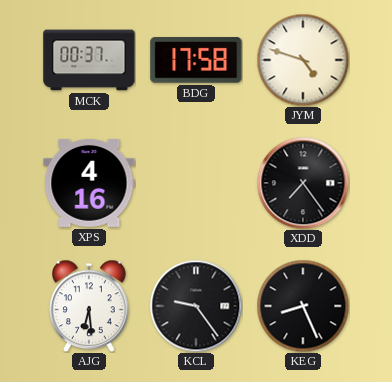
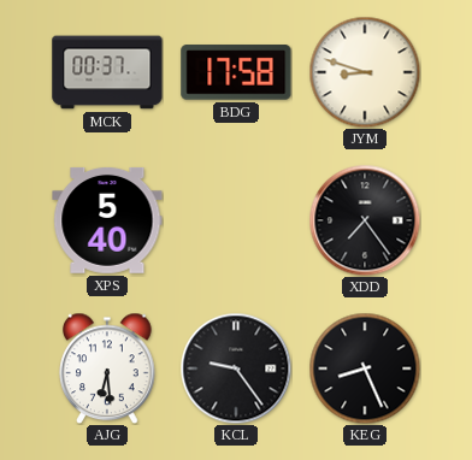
JYM: 4:48 -> 8:48
XPS: 4:16 -> 5:40
